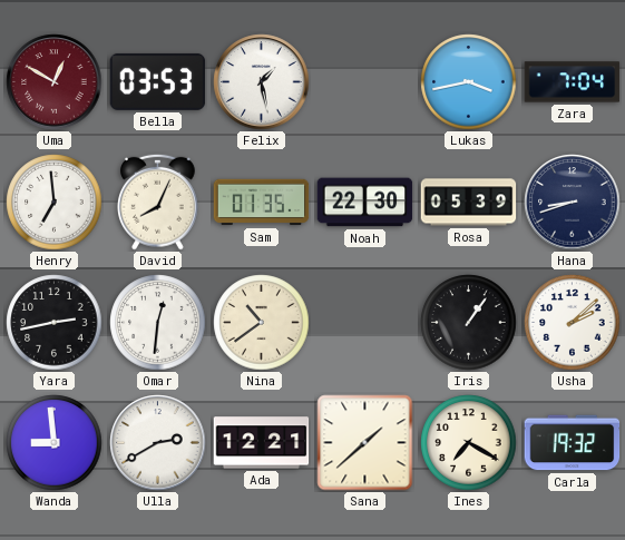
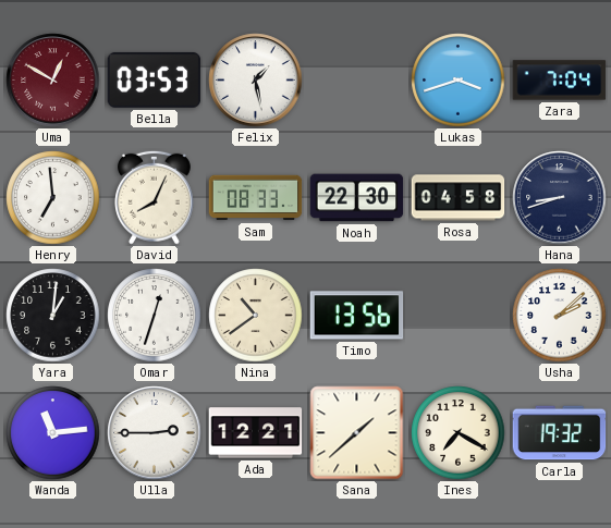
Lukas: 3:43 -> 3:42
Sam: 01:35 -> 08:33
Rosa: 05:39 -> 04:58
Yara: 2:43 -> 1:01
Omar: 12:31 -> 12:33
Timo: none -> 13:56
Iris: 1:06 -> none
Wanda: 8:59 -> 11:14
Ulla: 2:40 -> 2:45
